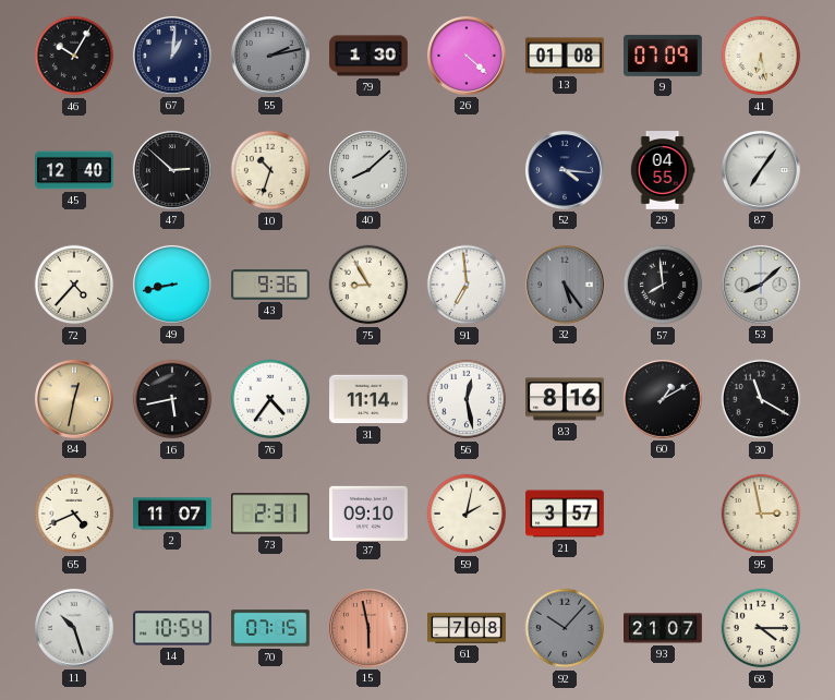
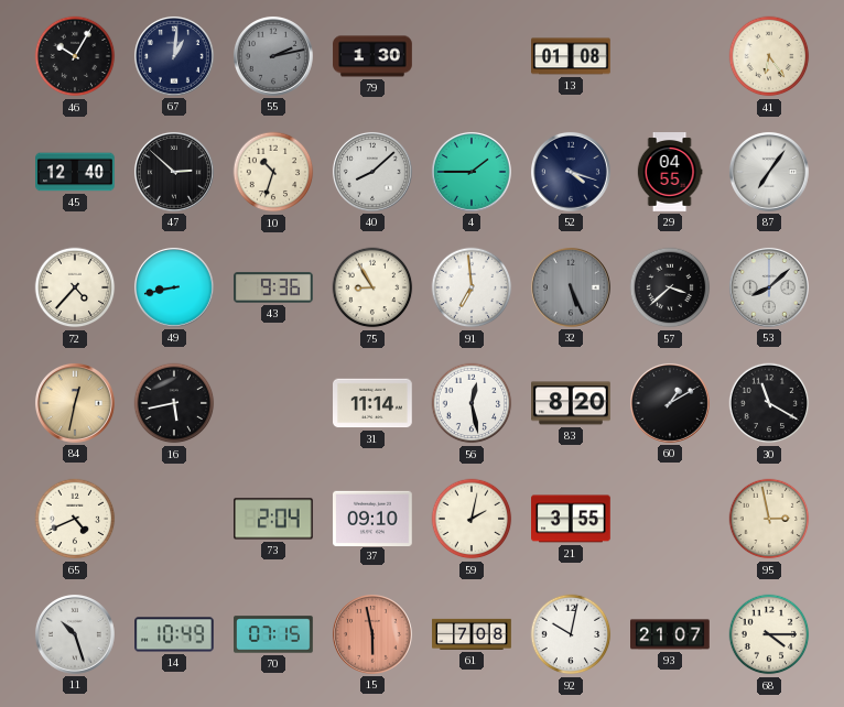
26: 4:22 -> none
9: 07:09 -> none
41: 6:28 -> 6:24
4: none -> 1:45
52: 4:16 -> 4:18
32: 5:24 -> 5:26
57: 7:59 -> 3:38
76: 4:36 -> none
83: 8:16 -> 8:20
2: 11:07 -> none
73: 2:31 -> 2:04
21: 3:57 -> 3:55
14: 10:54 -> 10:49
92: 10:07 -> 10:02
92 dial: grey -> white
